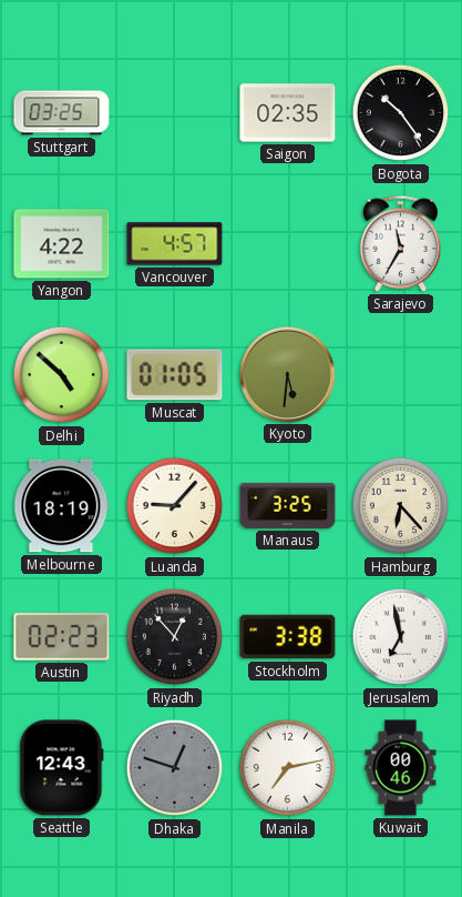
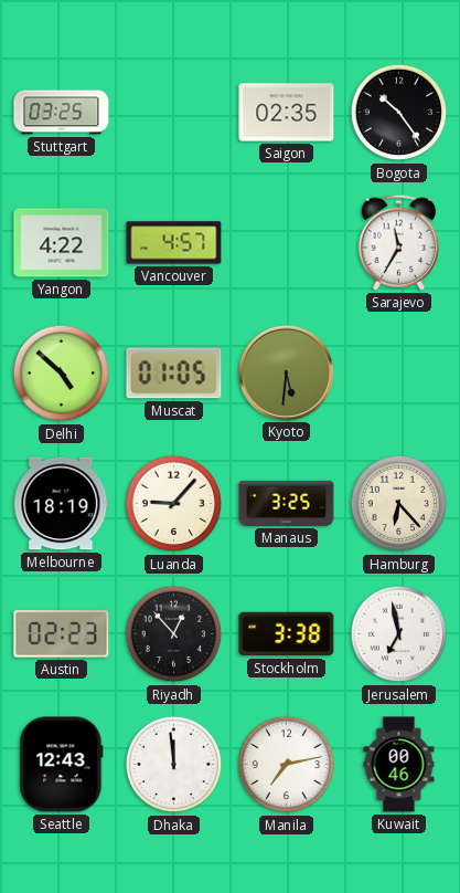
Dhaka: 12:48 -> 11:59
Dhaka dial: grey -> white
